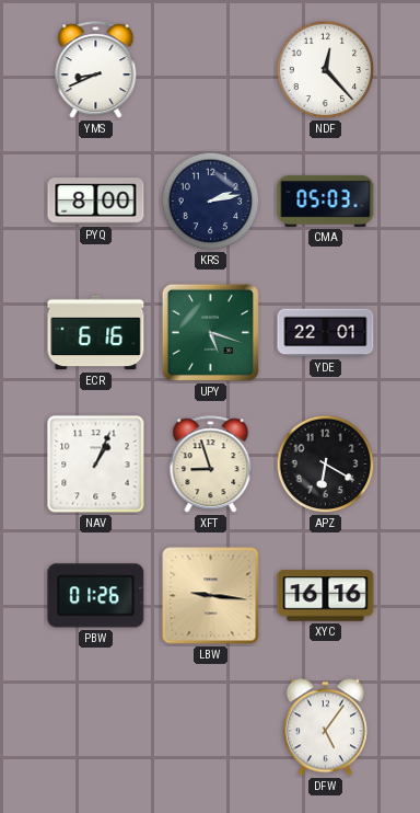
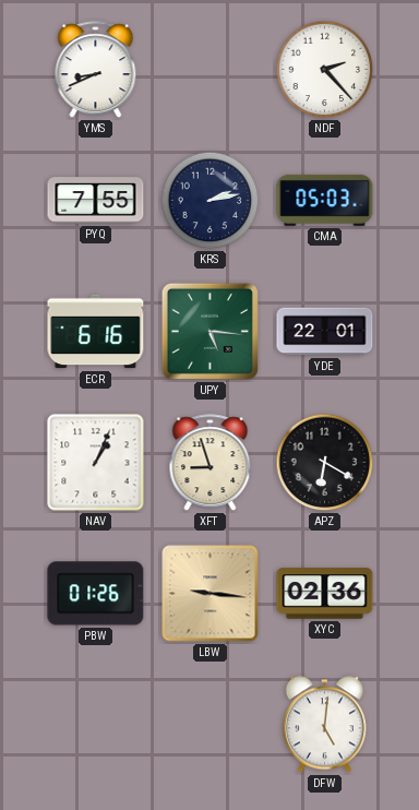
NDF: 12:23 -> 2:23
PYQ: 8:00 -> 7:55
UPY: 5:18 -> 5:16
XYC: 16:16 -> 02:36
DFW: 5:06 -> 5:01
